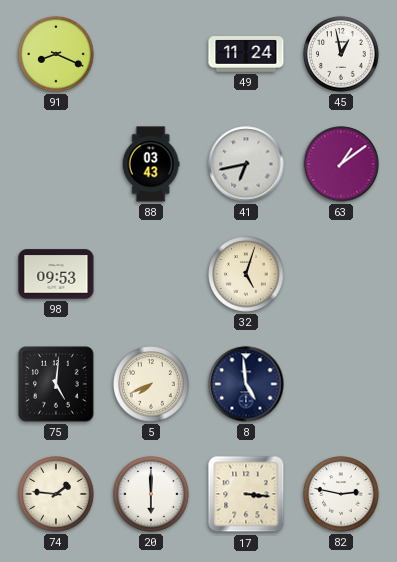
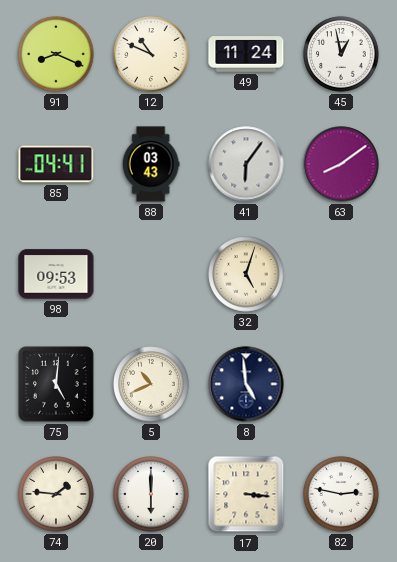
12: none -> 10:49
85: none -> 04:41
41: 6:43 -> 6:06
63: 1:09 -> 8:09
5: 7:41 -> 10:41
